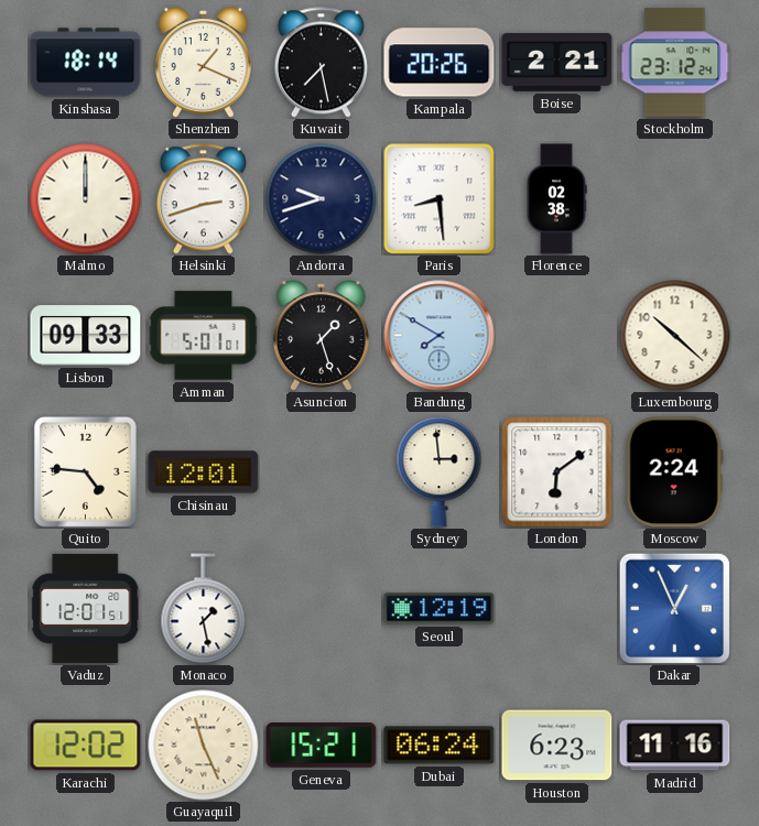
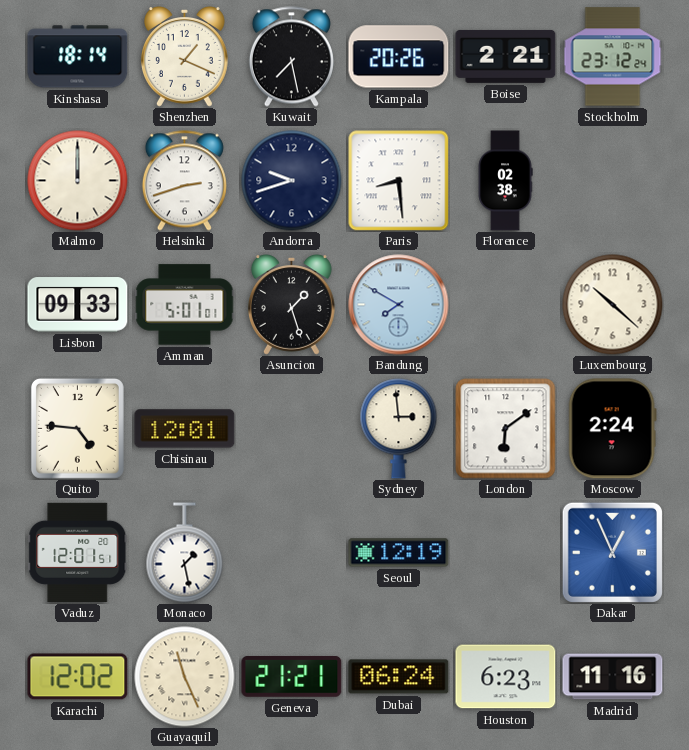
Geneva: 15:21 -> 21:21
